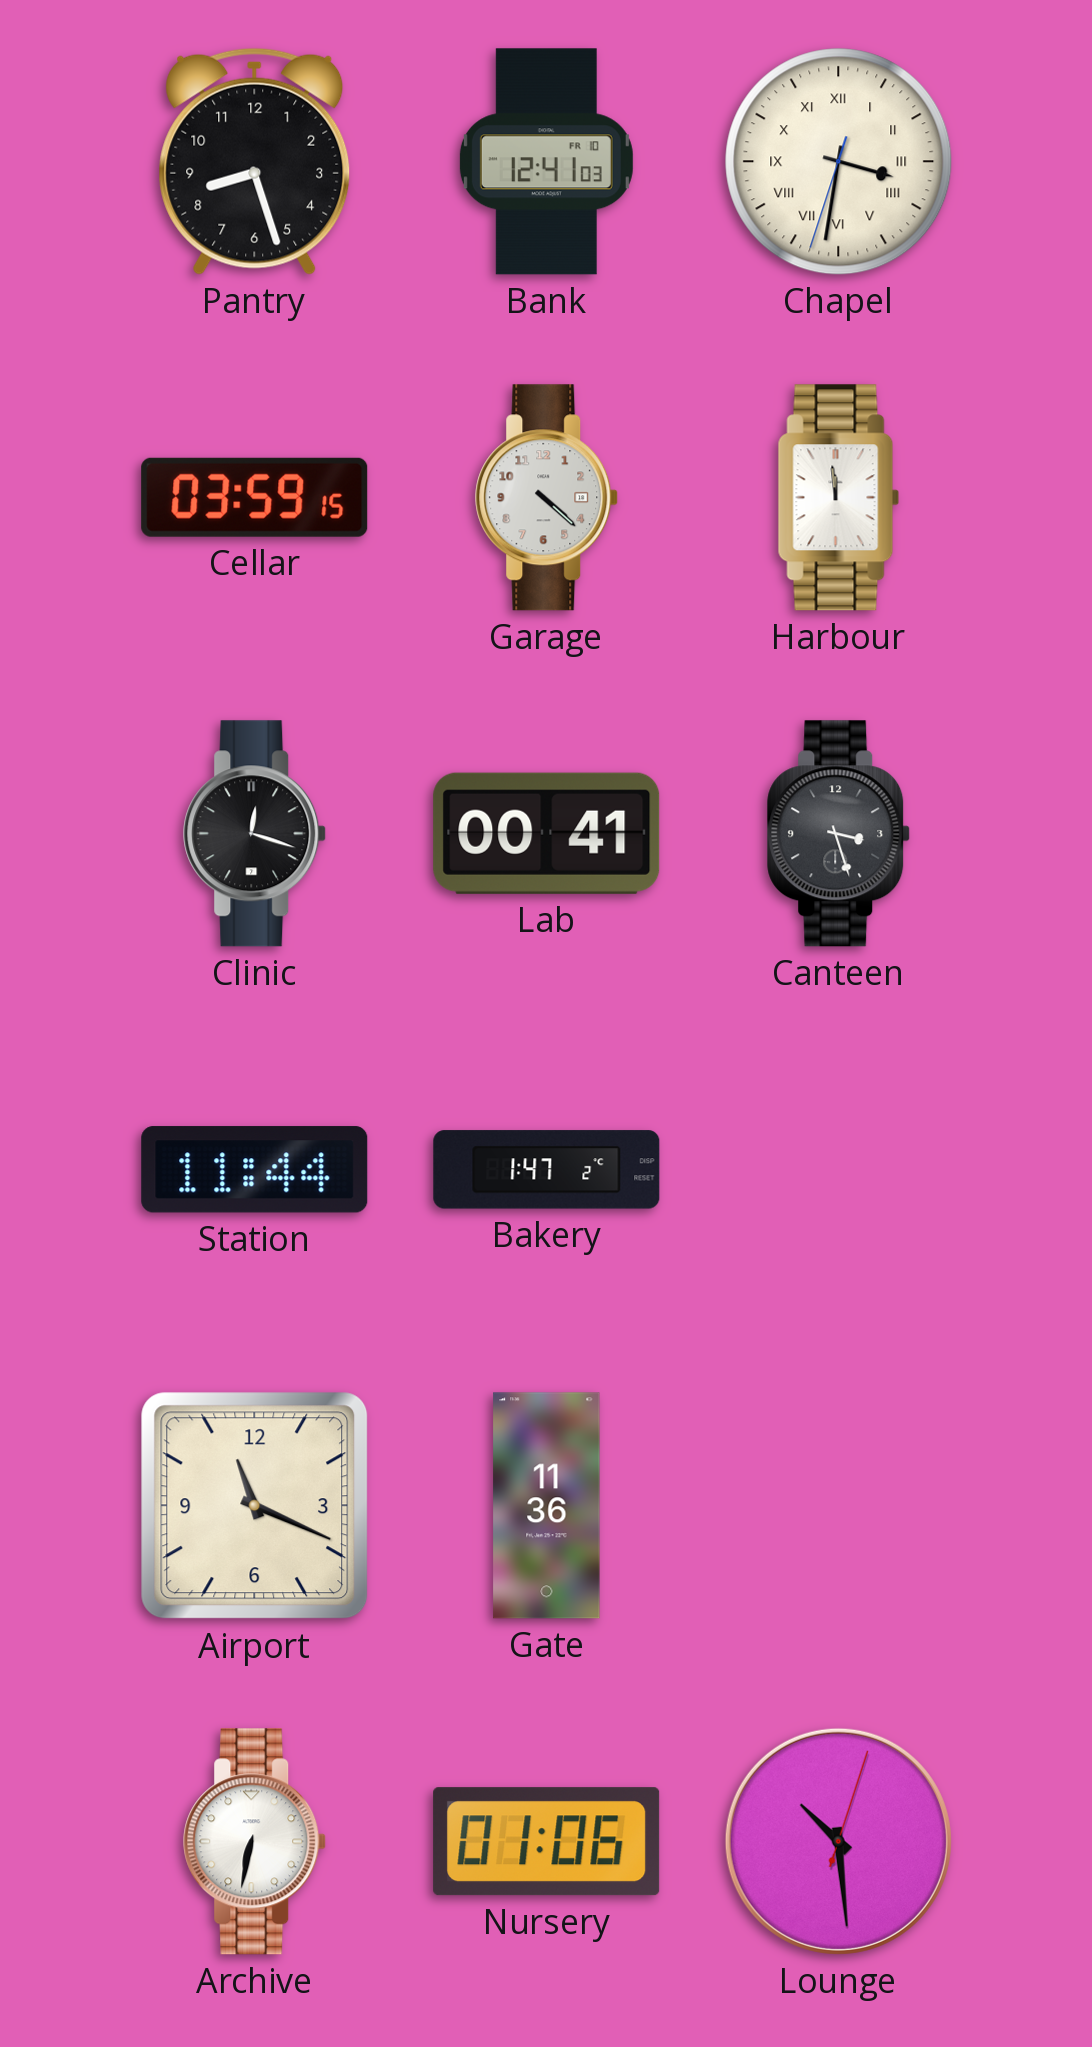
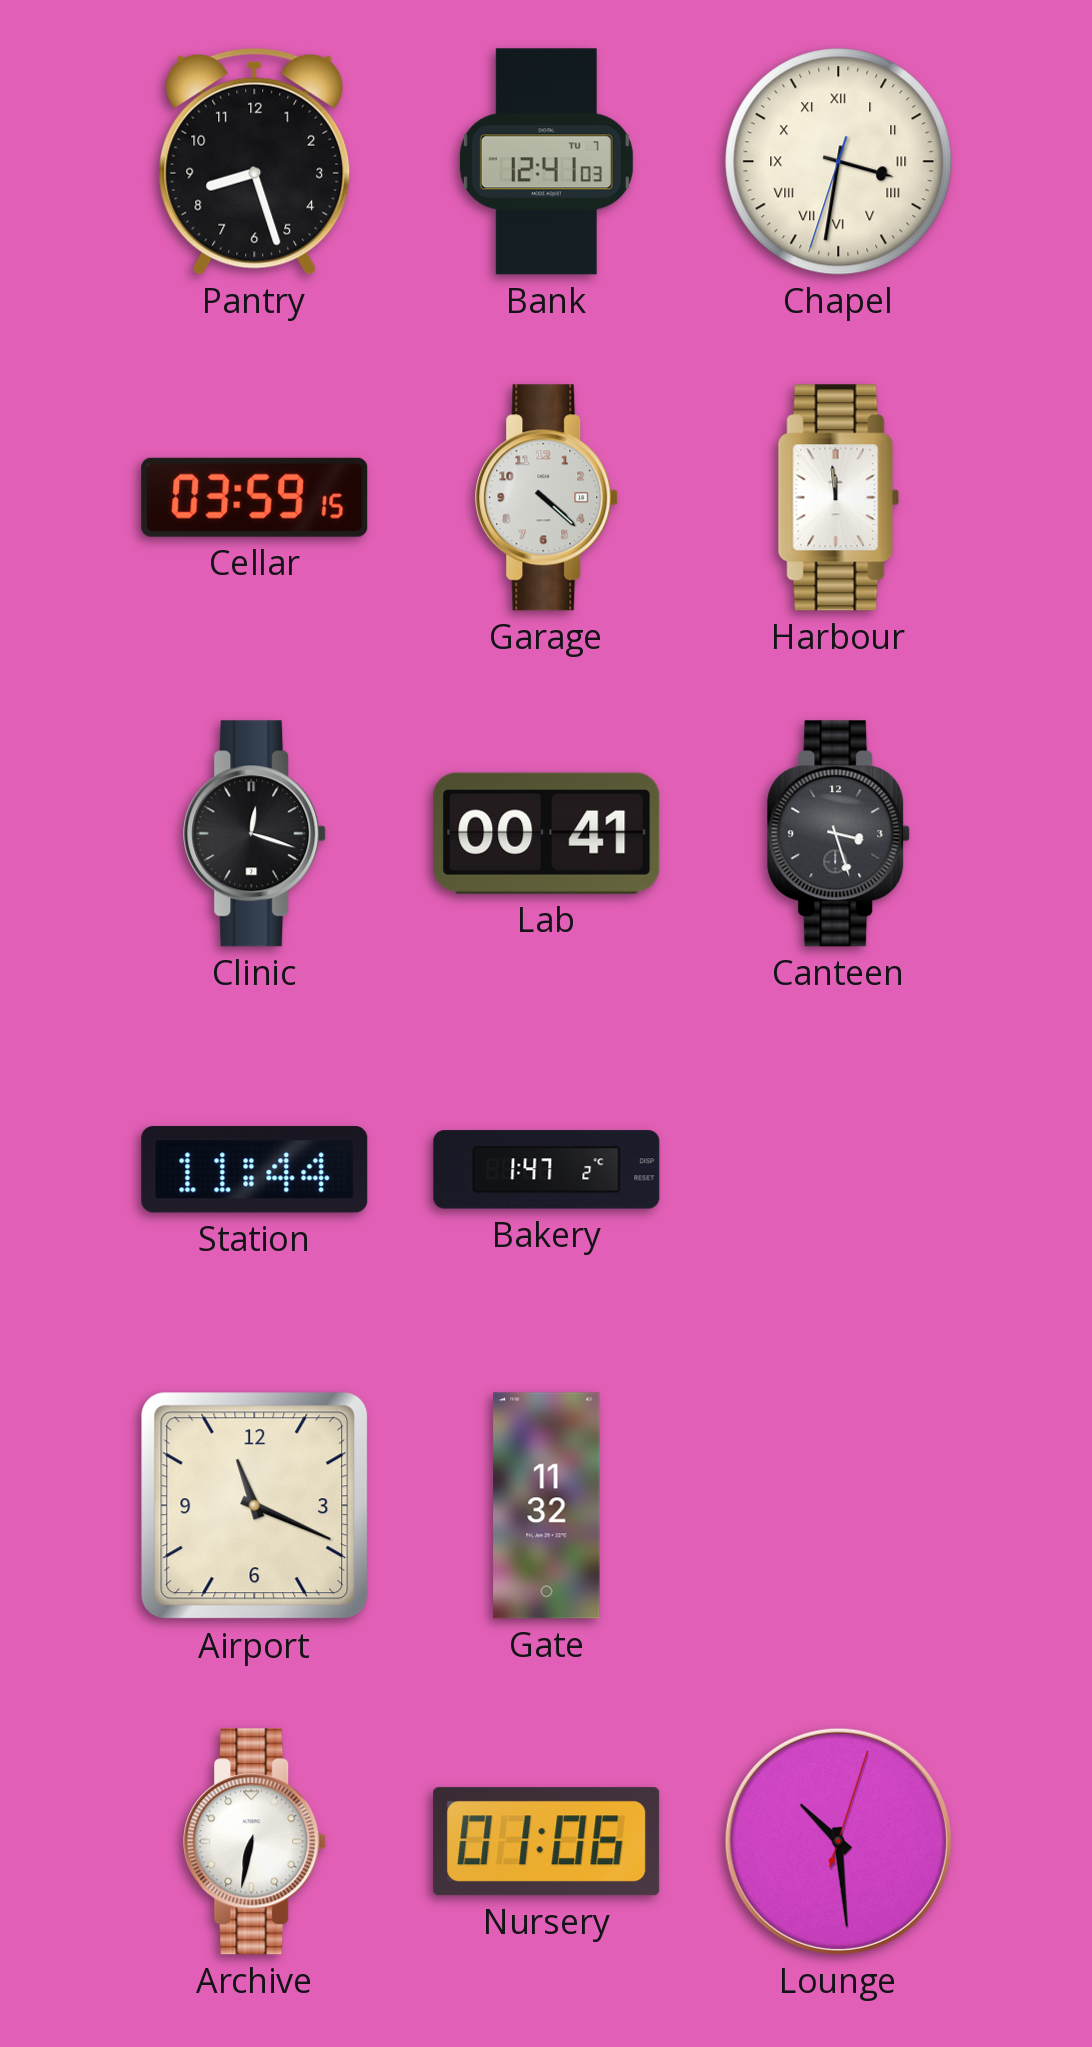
Bank date: FR 10 -> TU 7
Gate: 11:36 -> 11:32
